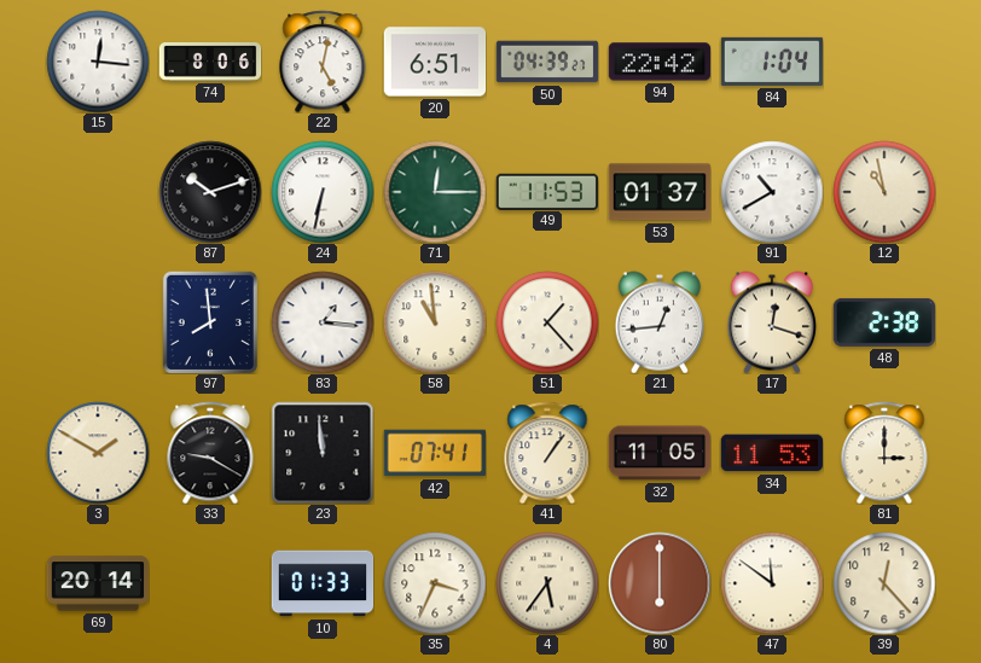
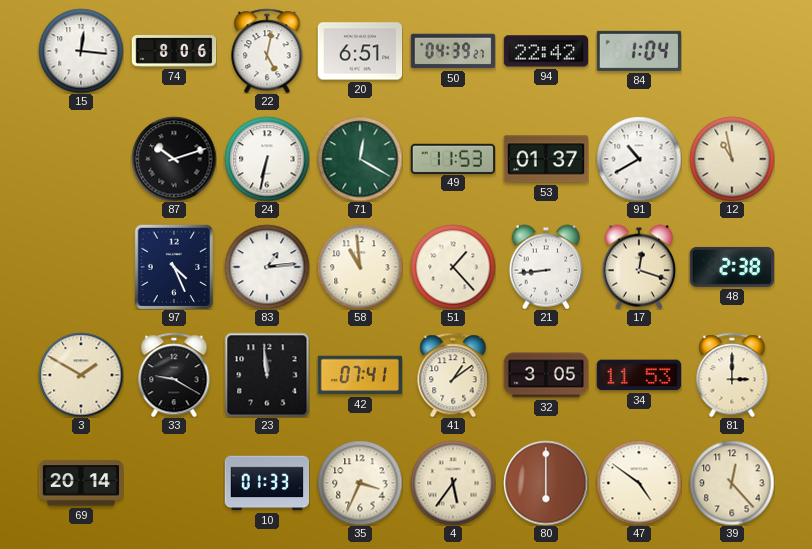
71: 12:15 -> 12:20
97: 7:59 -> 4:26
83: 1:16 -> 1:14
21: 12:44 -> 8:44
41: 1:06 -> 1:09
32: 11:05 -> 3:05
47: 11:51 -> 4:51
